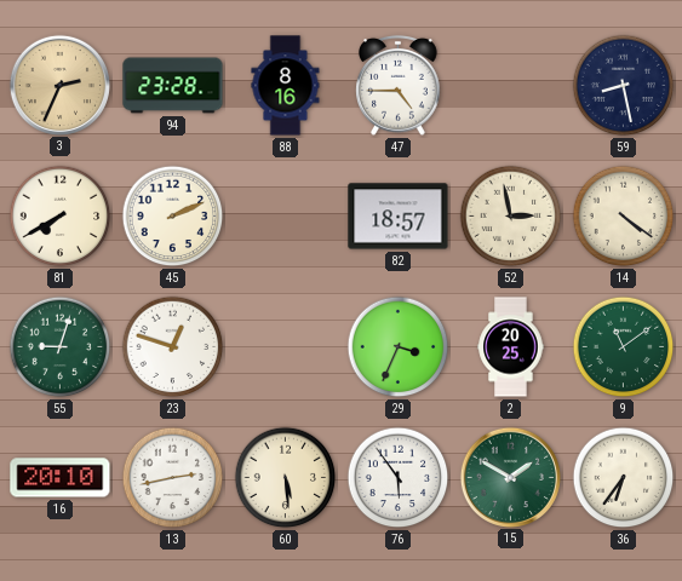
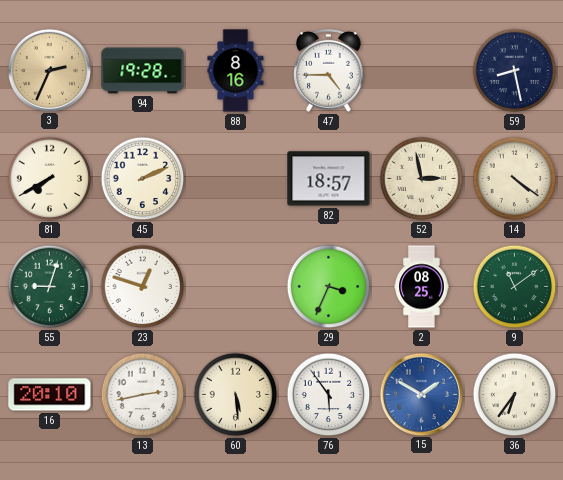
94: 23:28 -> 19:28
2: 20:25 -> 08:25
15 dial: green -> blue
